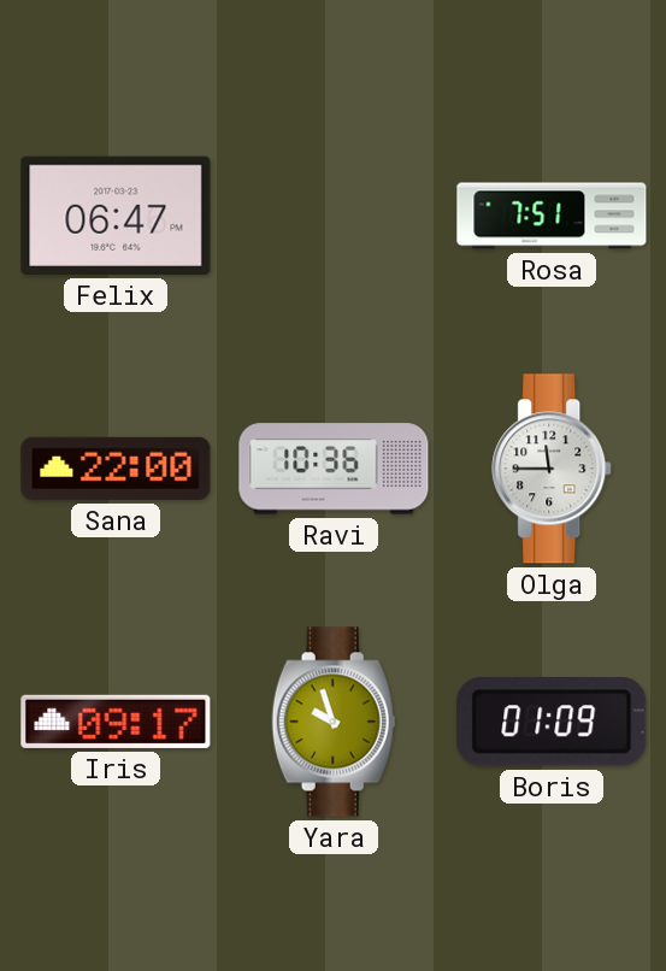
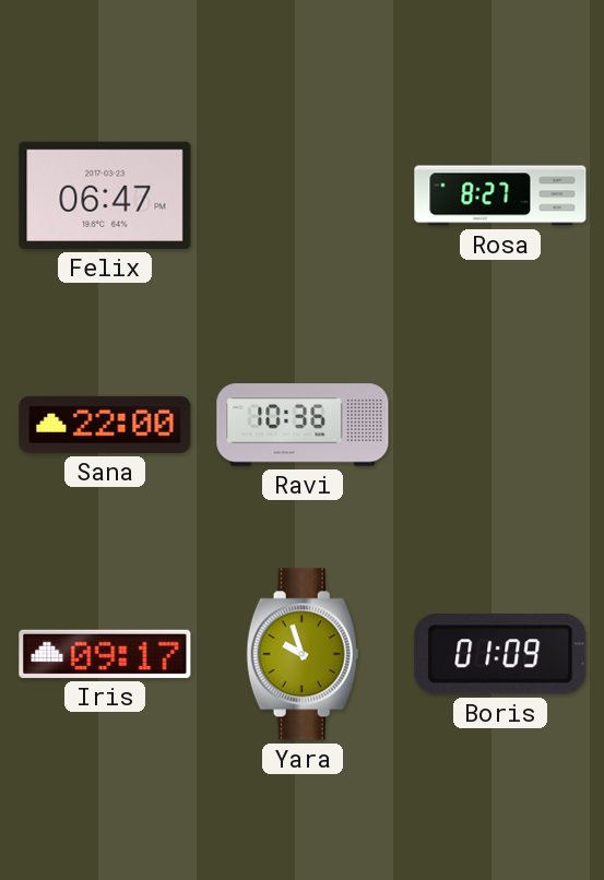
Rosa: 7:51 -> 8:27
Olga: 11:45 -> none
